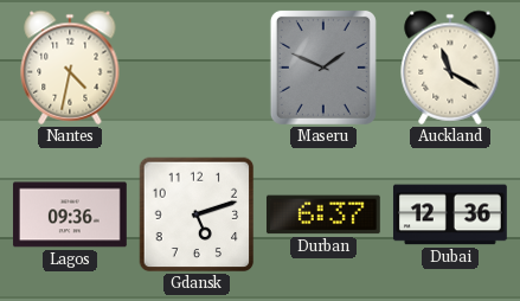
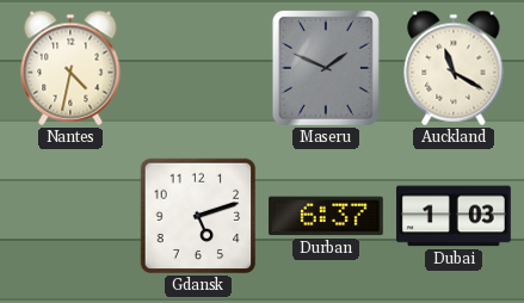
Lagos: 09:36 -> none
Dubai: 12:36 -> 1:03
